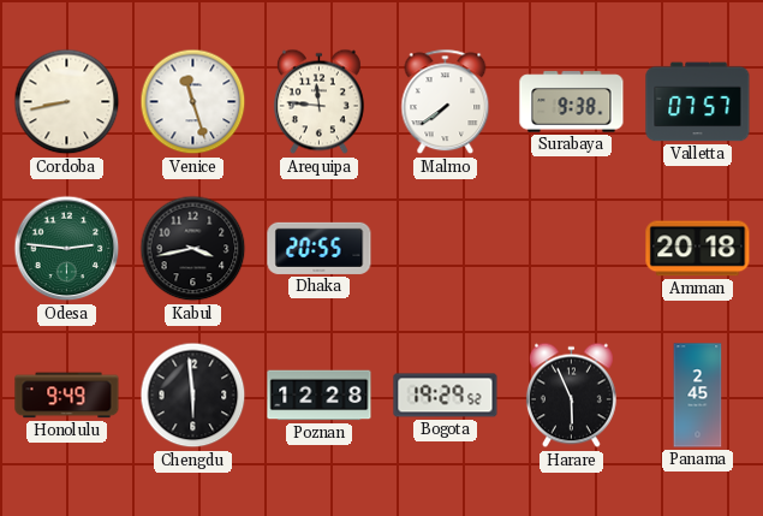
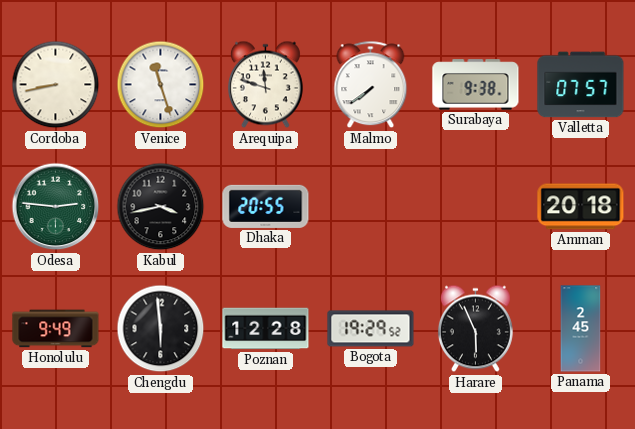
Arequipa: 11:46 -> 11:48
